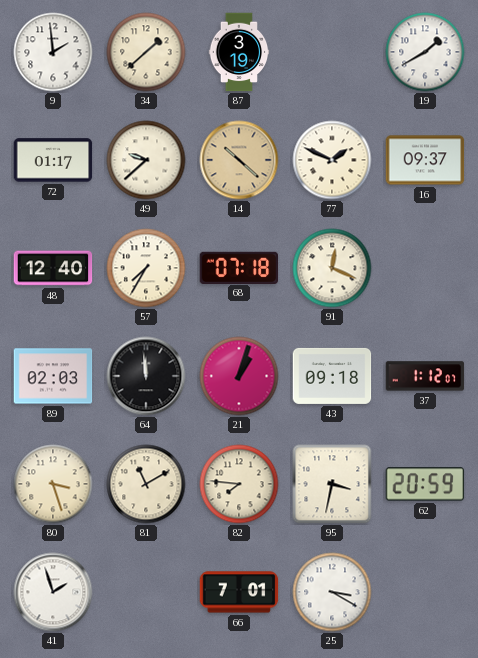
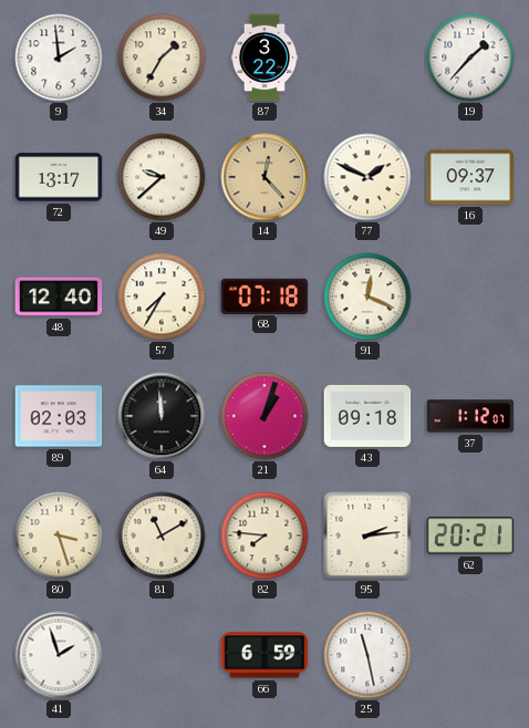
34: 1:38 -> 1:35
87: 3:19 -> 3:22
19: 1:40 -> 1:37
72: 01:17 -> 13:17
14: 10:22 -> 12:23
95: 3:32 -> 2:14
62: 20:59 -> 20:21
66: 7:01 -> 6:59
25: 3:20 -> 11:28
